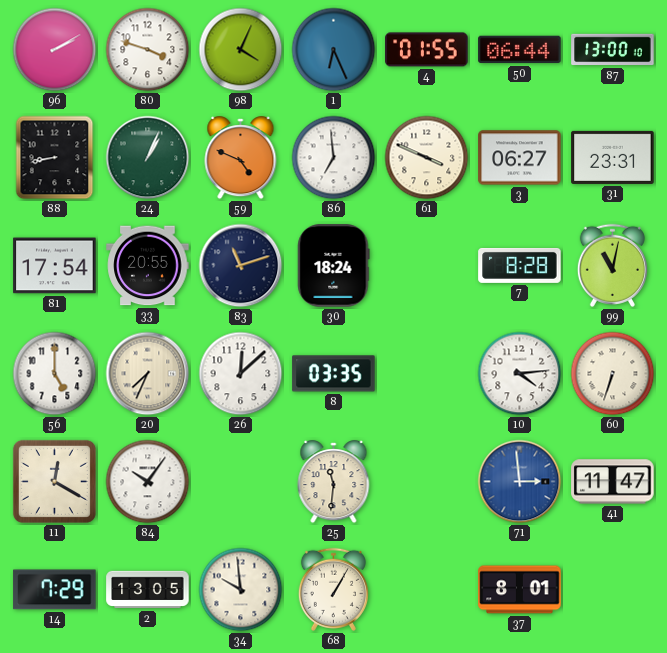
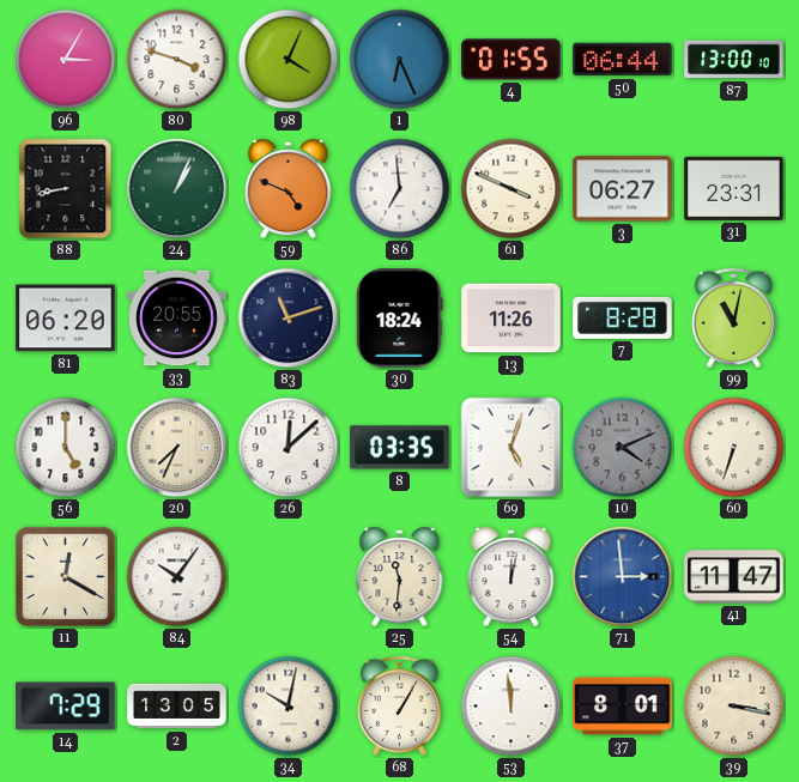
96: 2:10 -> 3:05
81: 17:54 -> 06:20
13: none -> 11:26
69: none -> 5:03
10: 4:14 -> 4:11
10 dial: white -> grey
54: none -> 12:02
34: 9:59 -> 10:02
53: none -> 11:59
39: none -> 3:17
